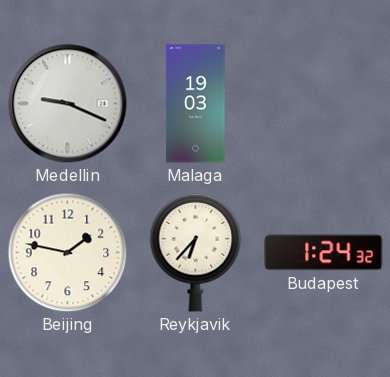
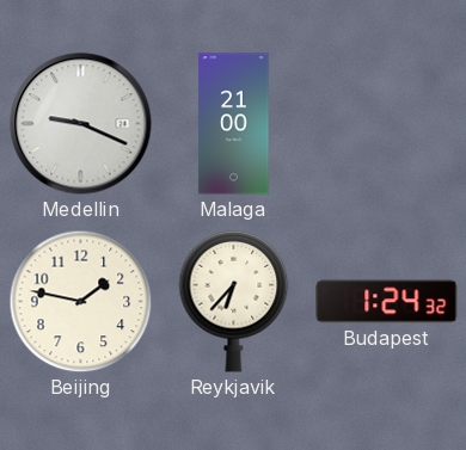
Malaga: 19:03 -> 21:00
